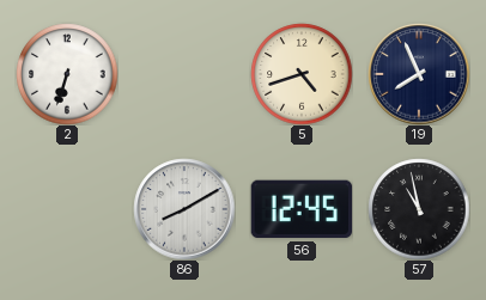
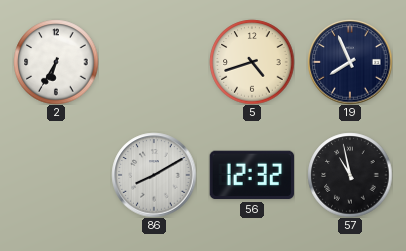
2: 6:33 -> 6:35
56: 12:45 -> 12:32
